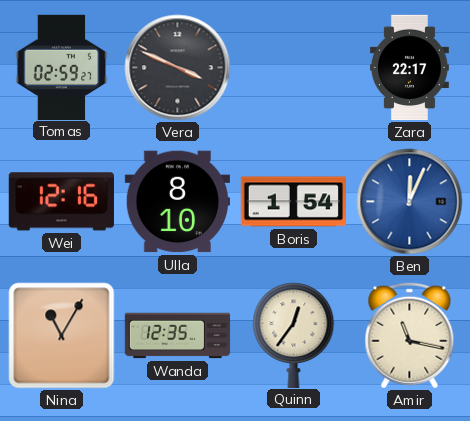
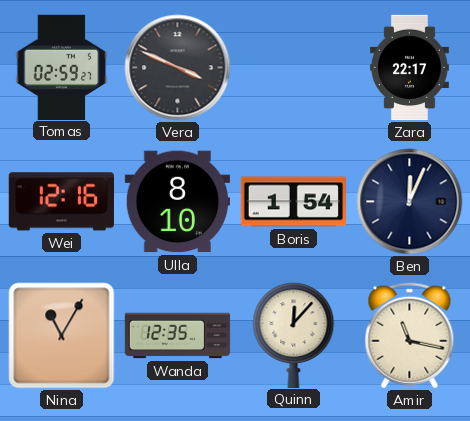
Ben dial: blue -> navy
Quinn: 12:36 -> 12:07
